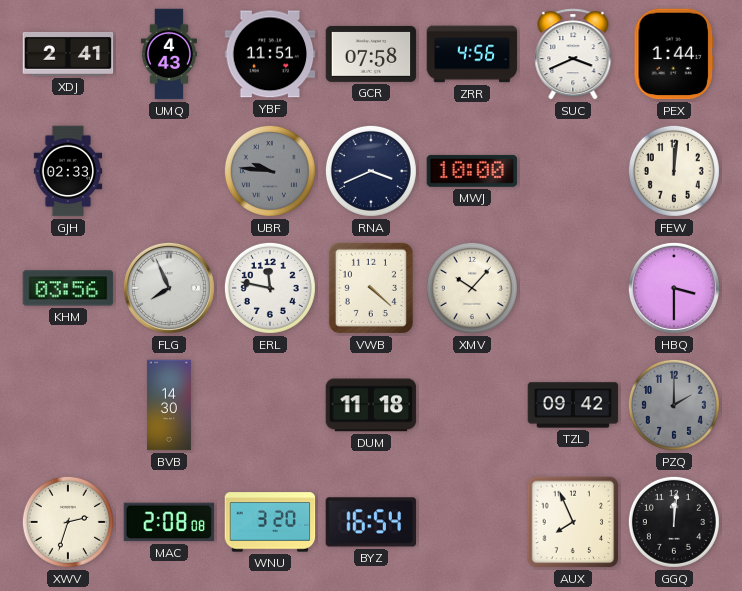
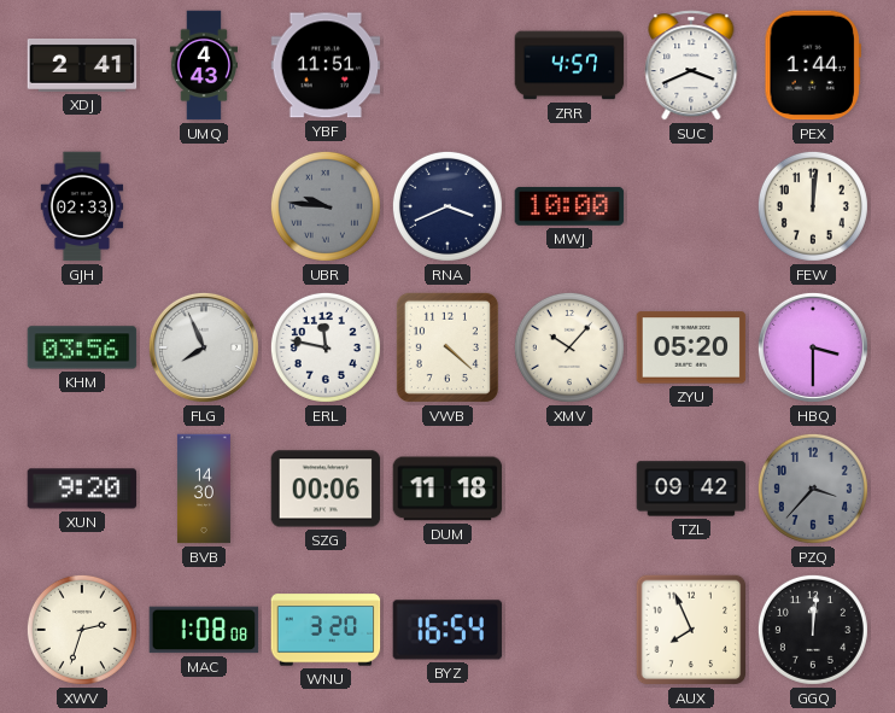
GCR: 07:58 -> none
ZRR: 4:56 -> 4:57
ZYU: none -> 05:20
XUN: none -> 9:20
SZG: none -> 00:06
PZQ: 2:00 -> 3:37
MAC: 2:08 -> 1:08
